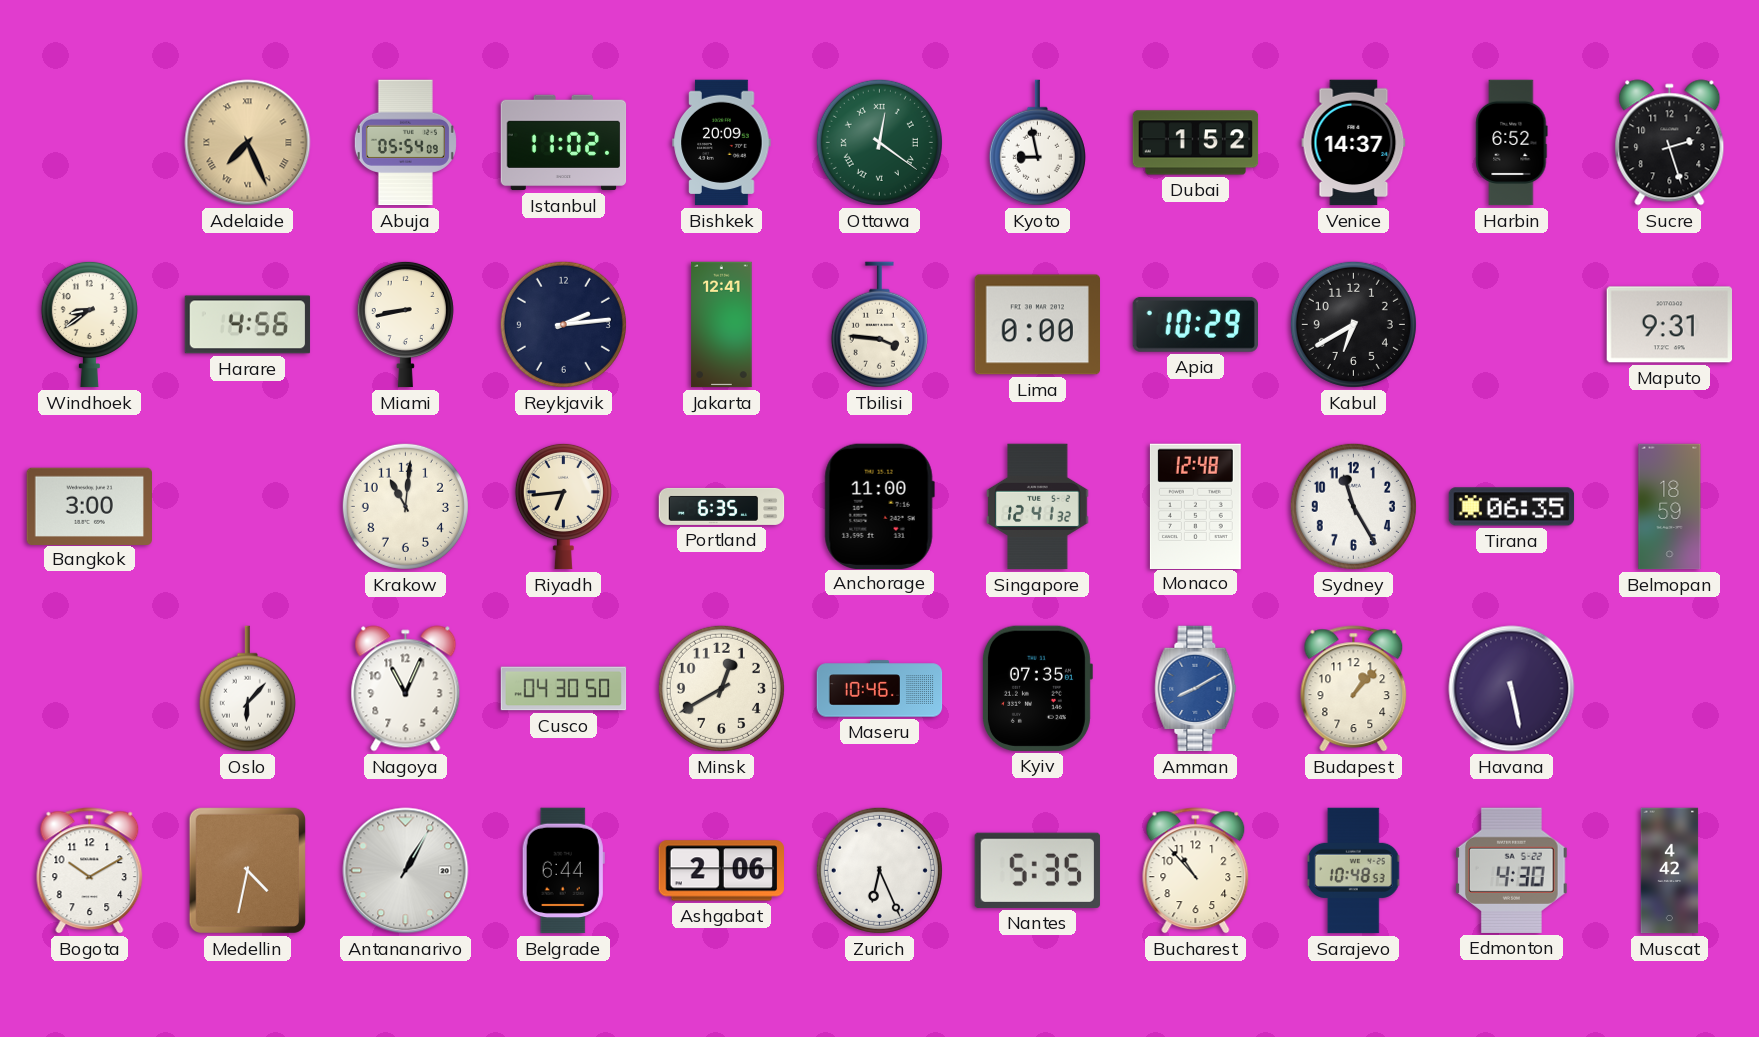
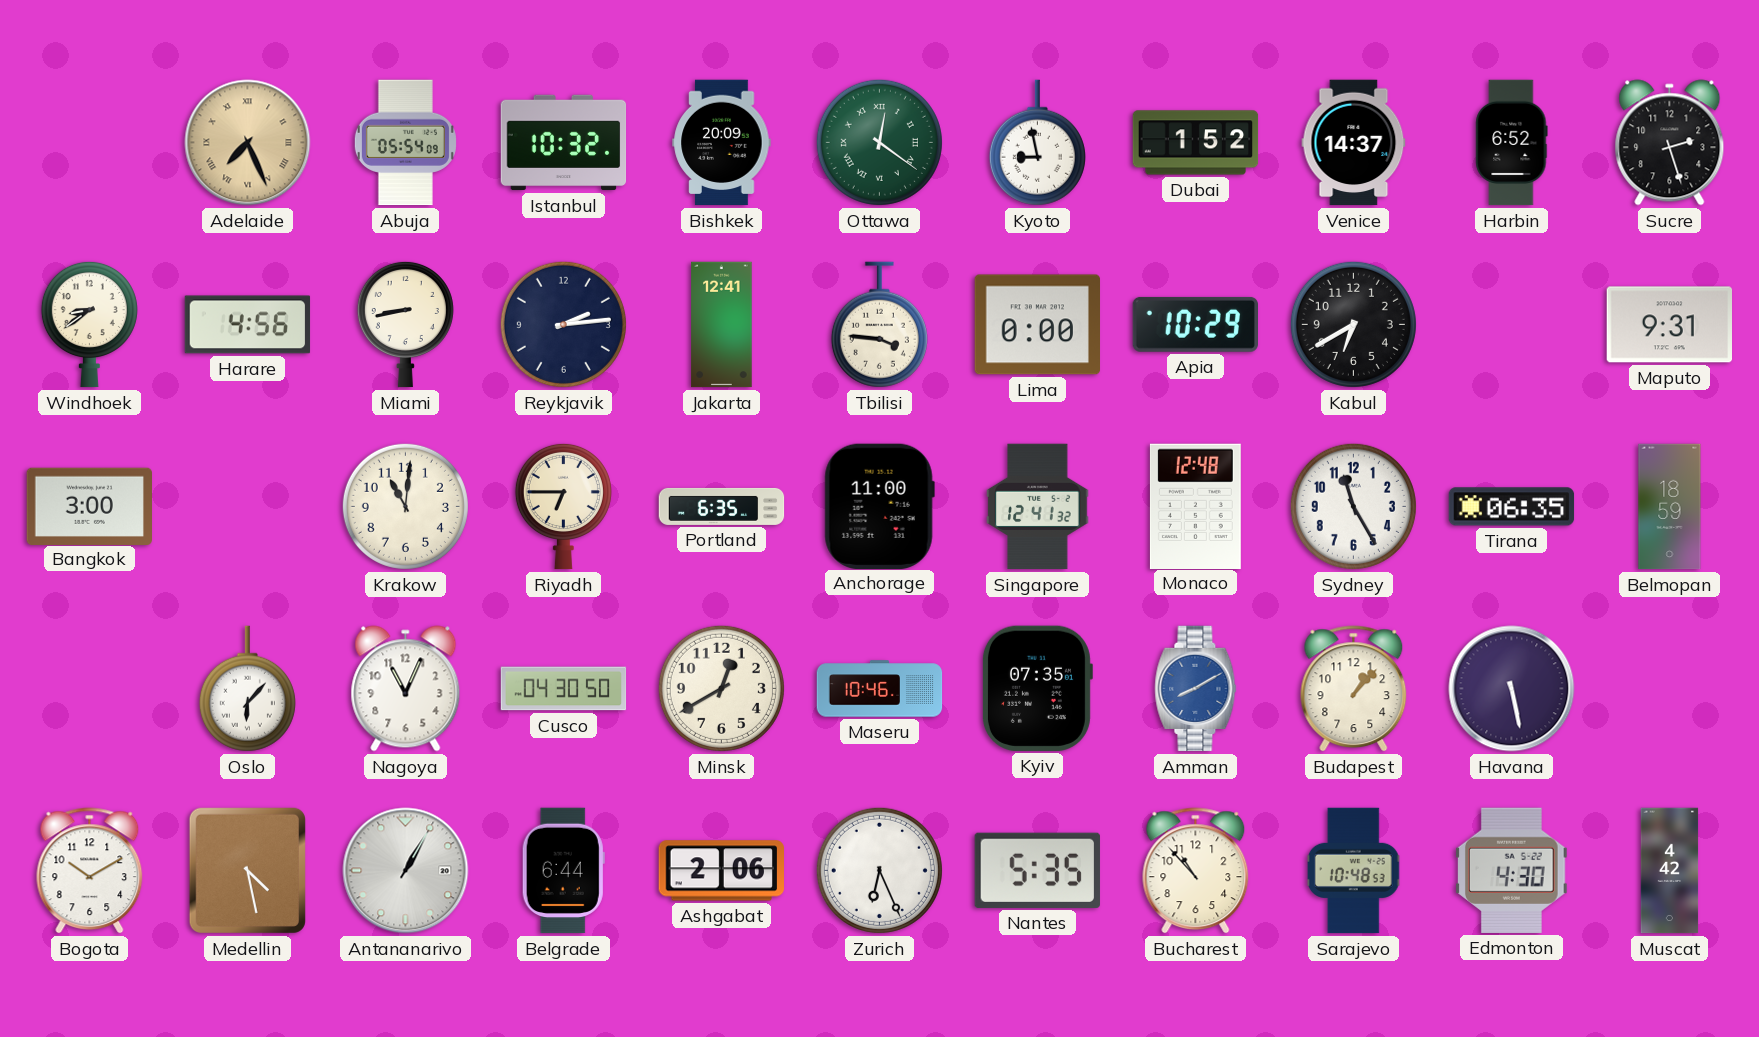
Istanbul: 11:02 -> 10:32
Riyadh: 6:44 -> 6:45
Medellin: 4:32 -> 4:28
